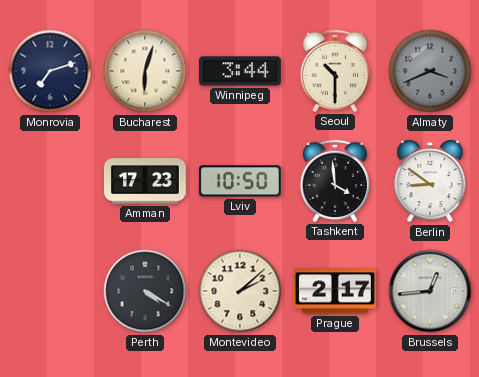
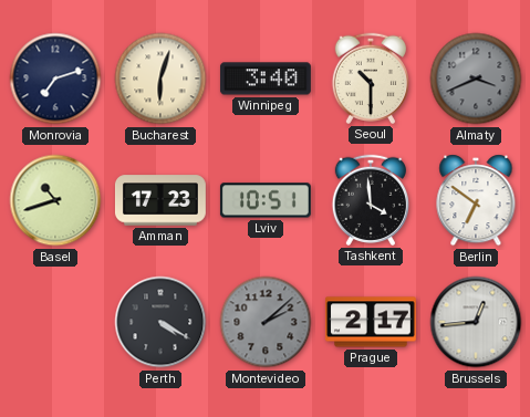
Winnipeg: 3:44 -> 3:40
Basel: none -> 10:42
Lviv: 10:50 -> 10:51
Berlin: 8:51 -> 6:51
Montevideo dial: cream -> grey
